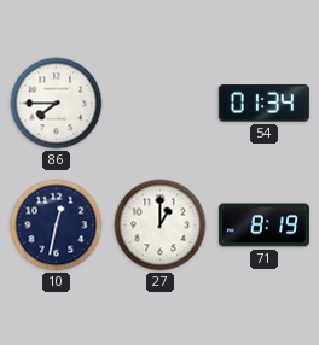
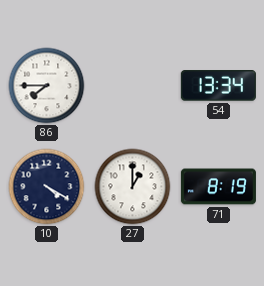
54: 01:34 -> 13:34
10: 12:32 -> 4:20
